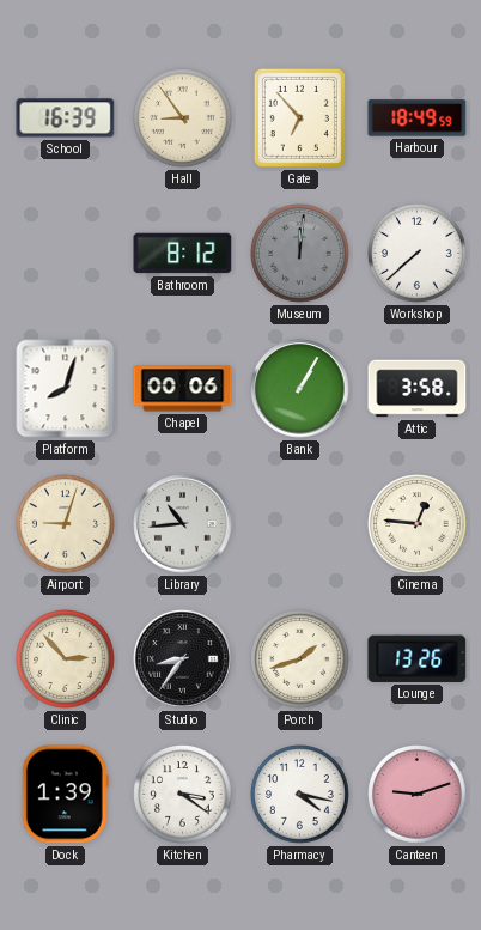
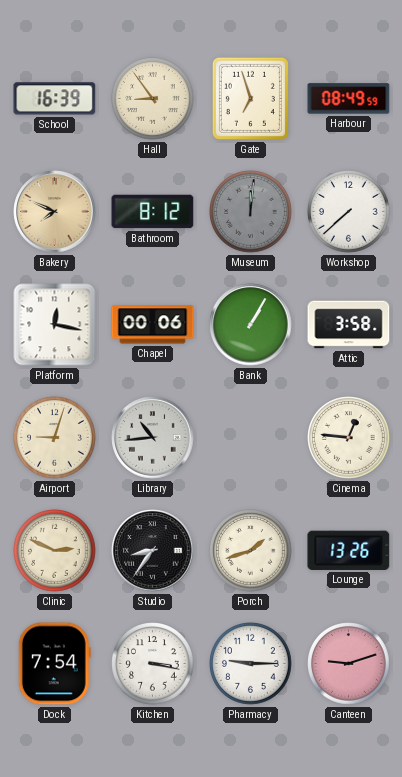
Gate: 6:53 -> 6:57
Harbour: 18:49 -> 08:49
Bakery: none -> 7:49
Platform: 8:03 -> 12:17
Clinic: 2:53 -> 2:49
Dock: 1:39 -> 7:54
Kitchen: 3:21 -> 3:17
Pharmacy: 4:17 -> 9:15
